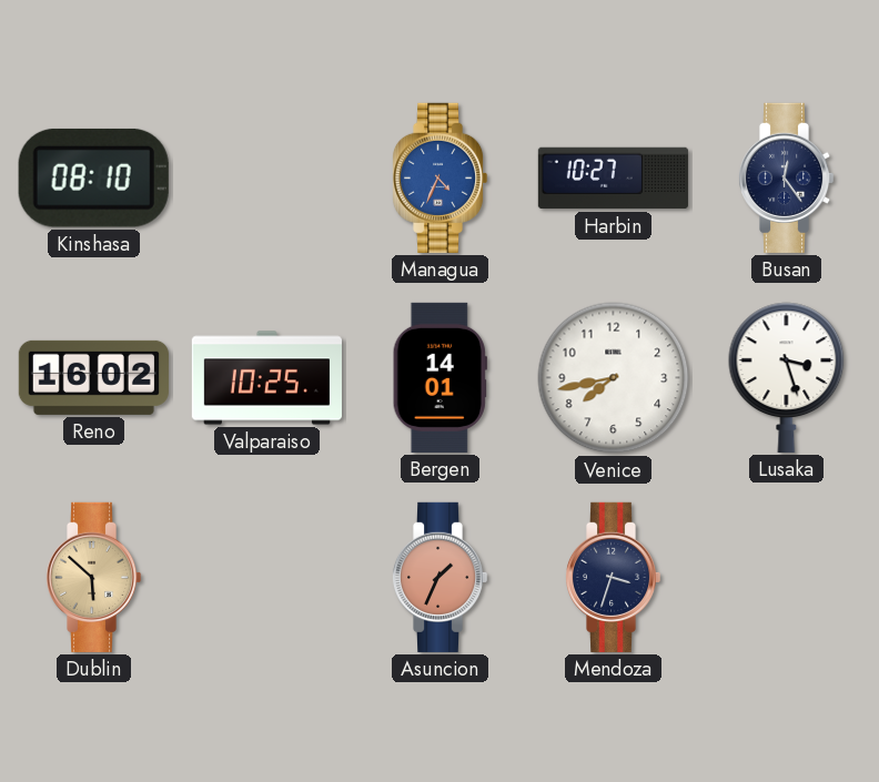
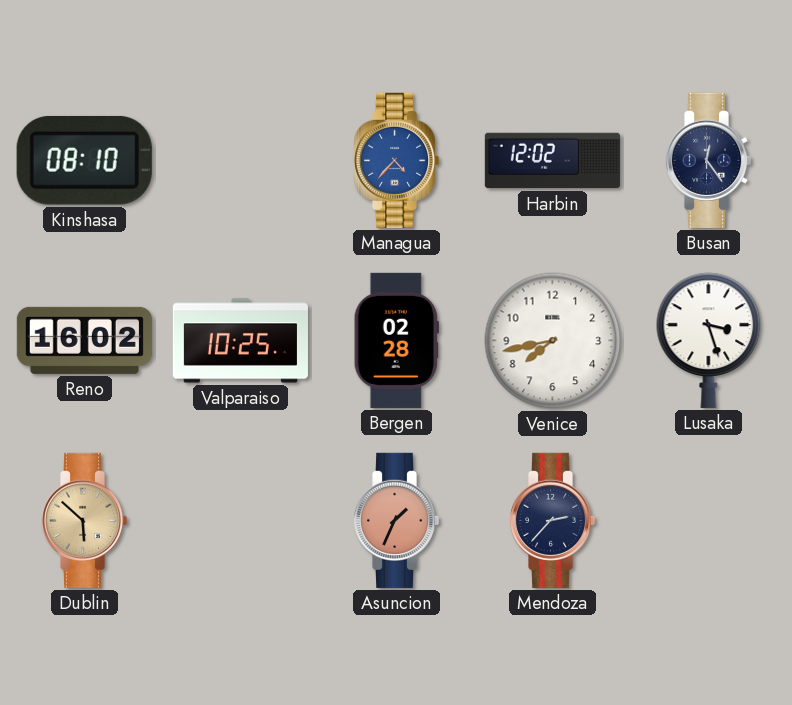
Managua: 4:34 -> 4:37
Harbin: 10:27 -> 12:02
Bergen: 14:01 -> 02:28
Mendoza: 3:33 -> 2:37
